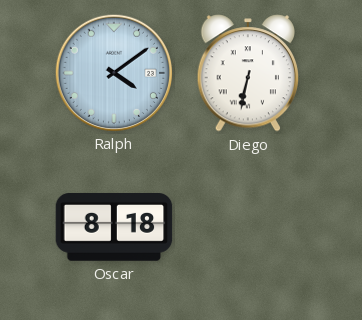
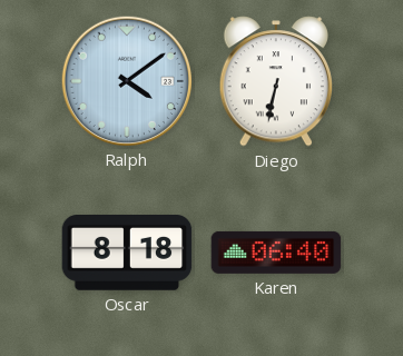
Karen: none -> 06:40
